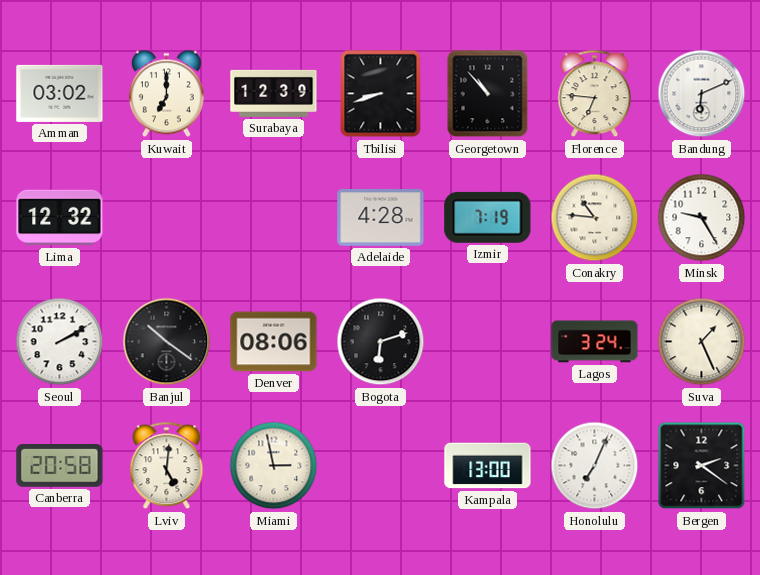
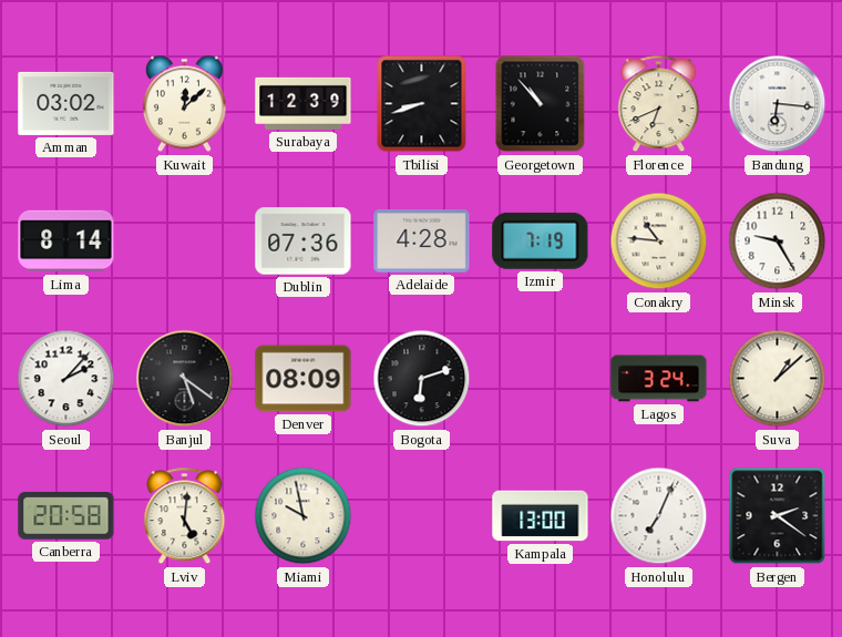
Kuwait: 7:00 -> 12:08
Florence: 6:46 -> 6:41
Bandung: 6:11 -> 6:16
Lima: 12:32 -> 8:14
Dublin: none -> 07:36
Seoul: 2:10 -> 2:07
Banjul: 10:21 -> 5:21
Denver: 08:06 -> 08:09
Suva: 1:26 -> 1:08
Miami: 2:58 -> 9:58
